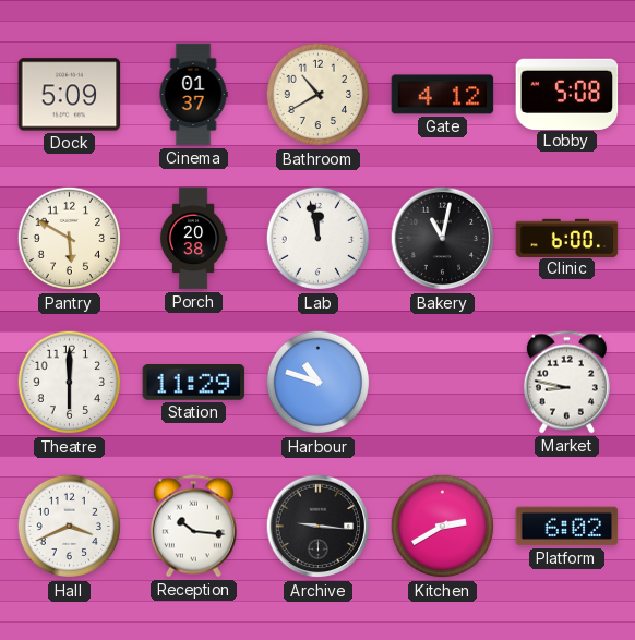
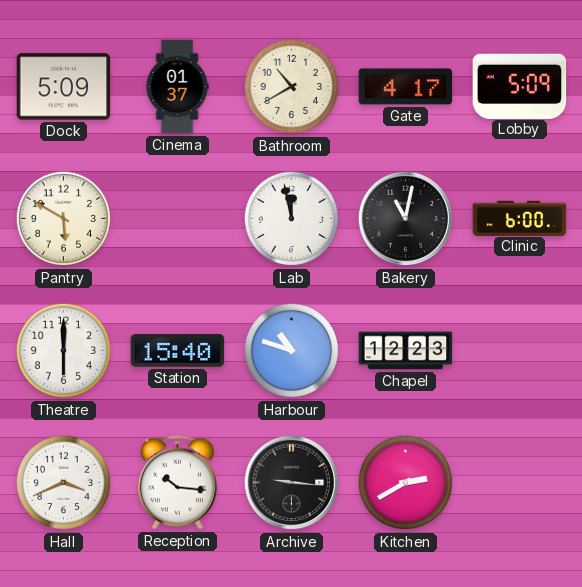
Gate: 4:12 -> 4:17
Lobby: 5:08 -> 5:09
Porch: 20:38 -> none
Station: 11:29 -> 15:40
Chapel: none -> 12:23
Market: 8:47 -> none
Platform: 6:02 -> none
